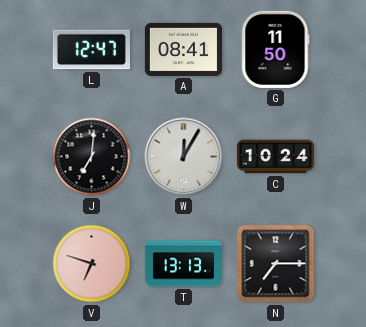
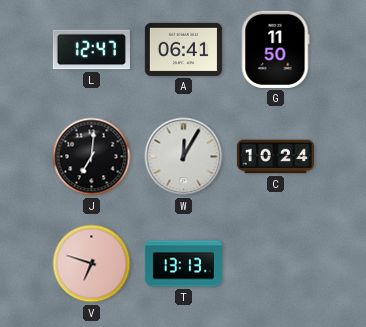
A: 08:41 -> 06:41
N: 7:15 -> none
